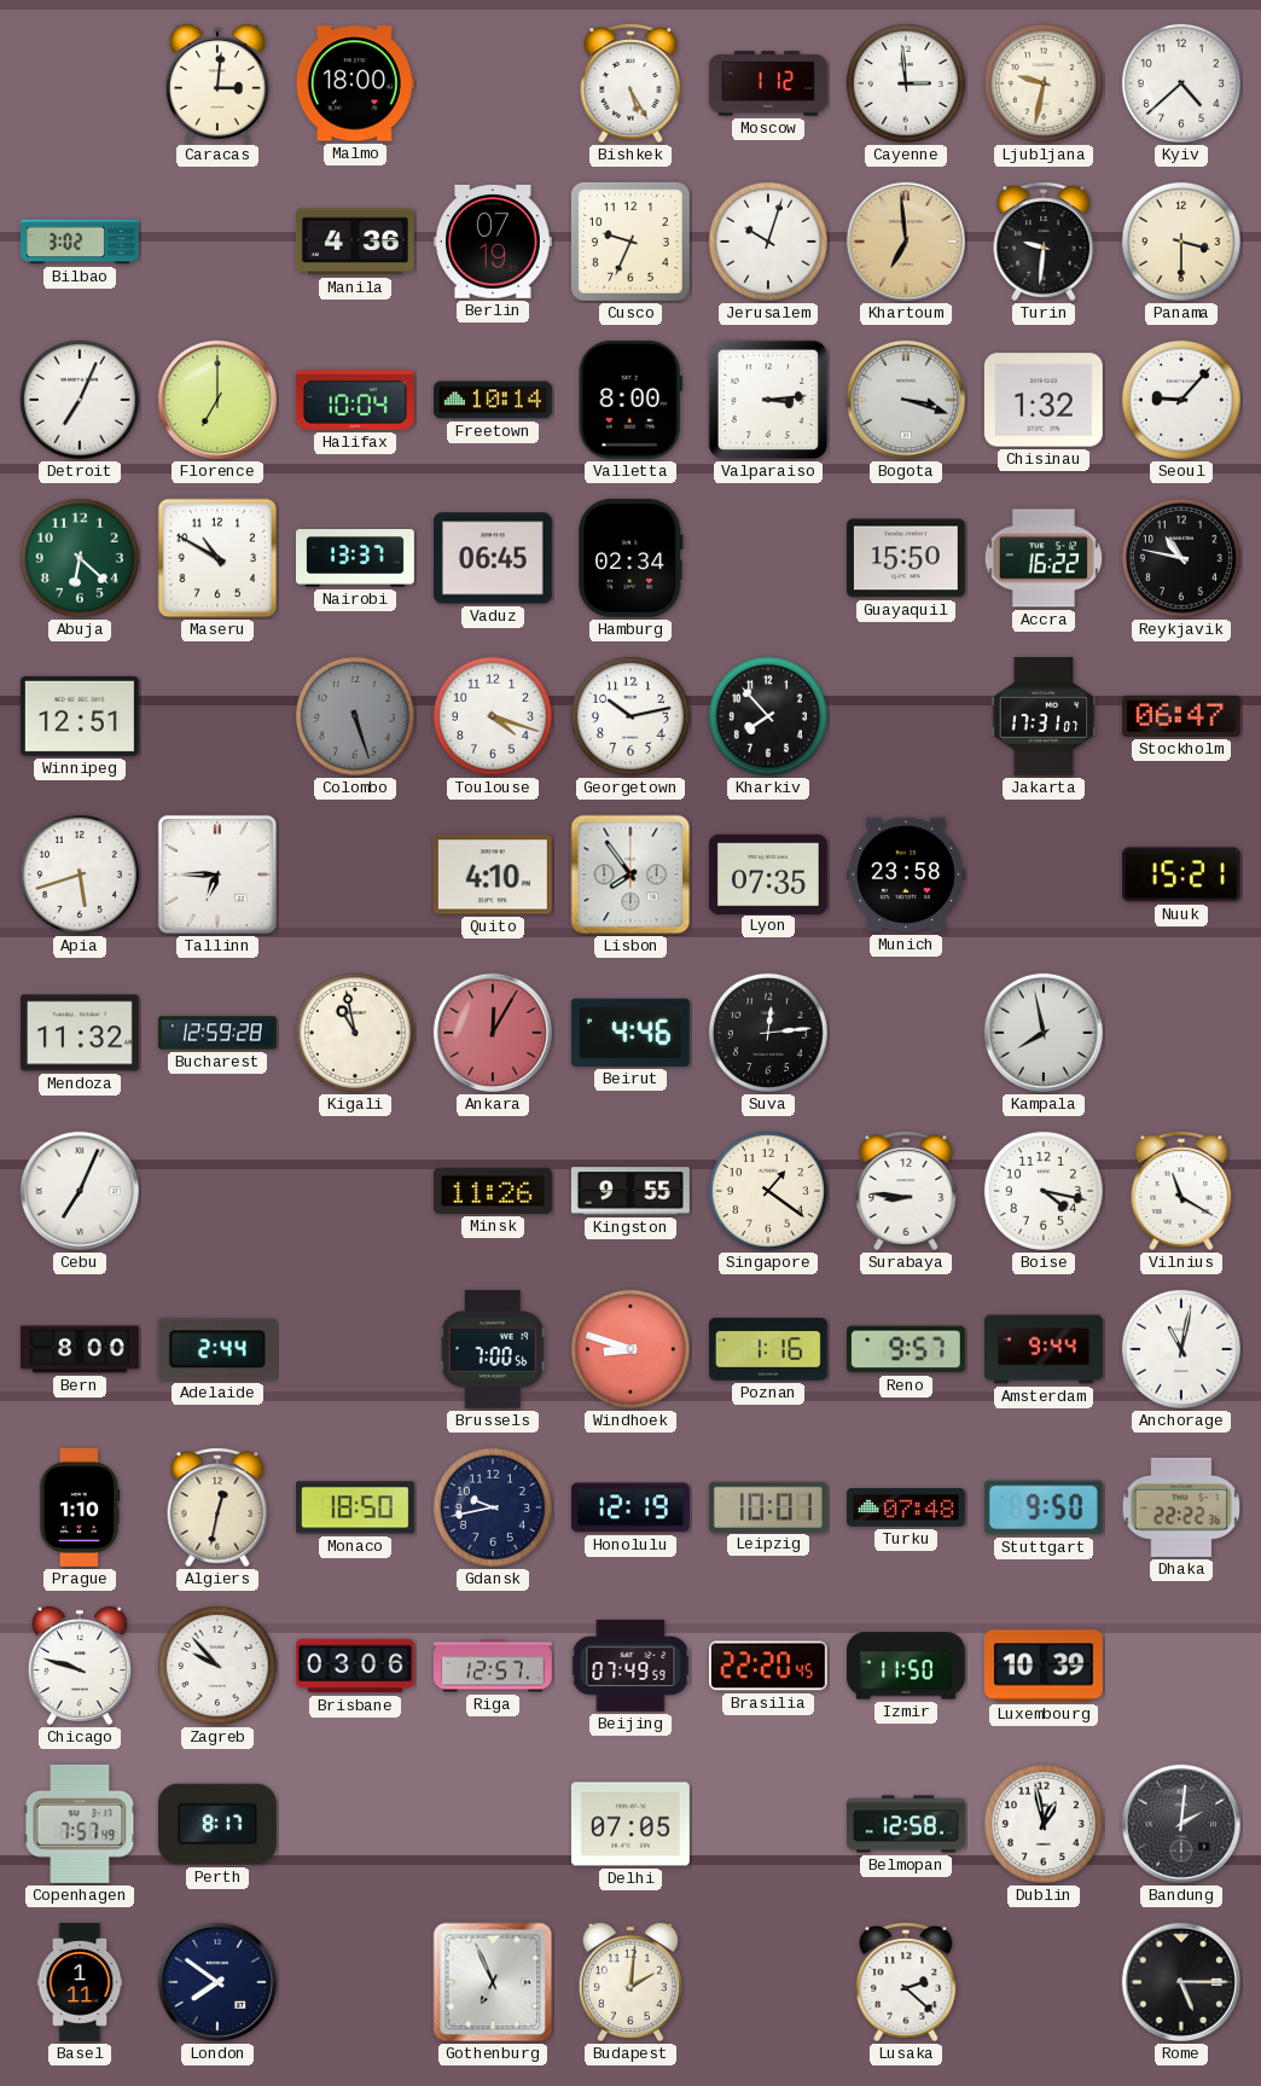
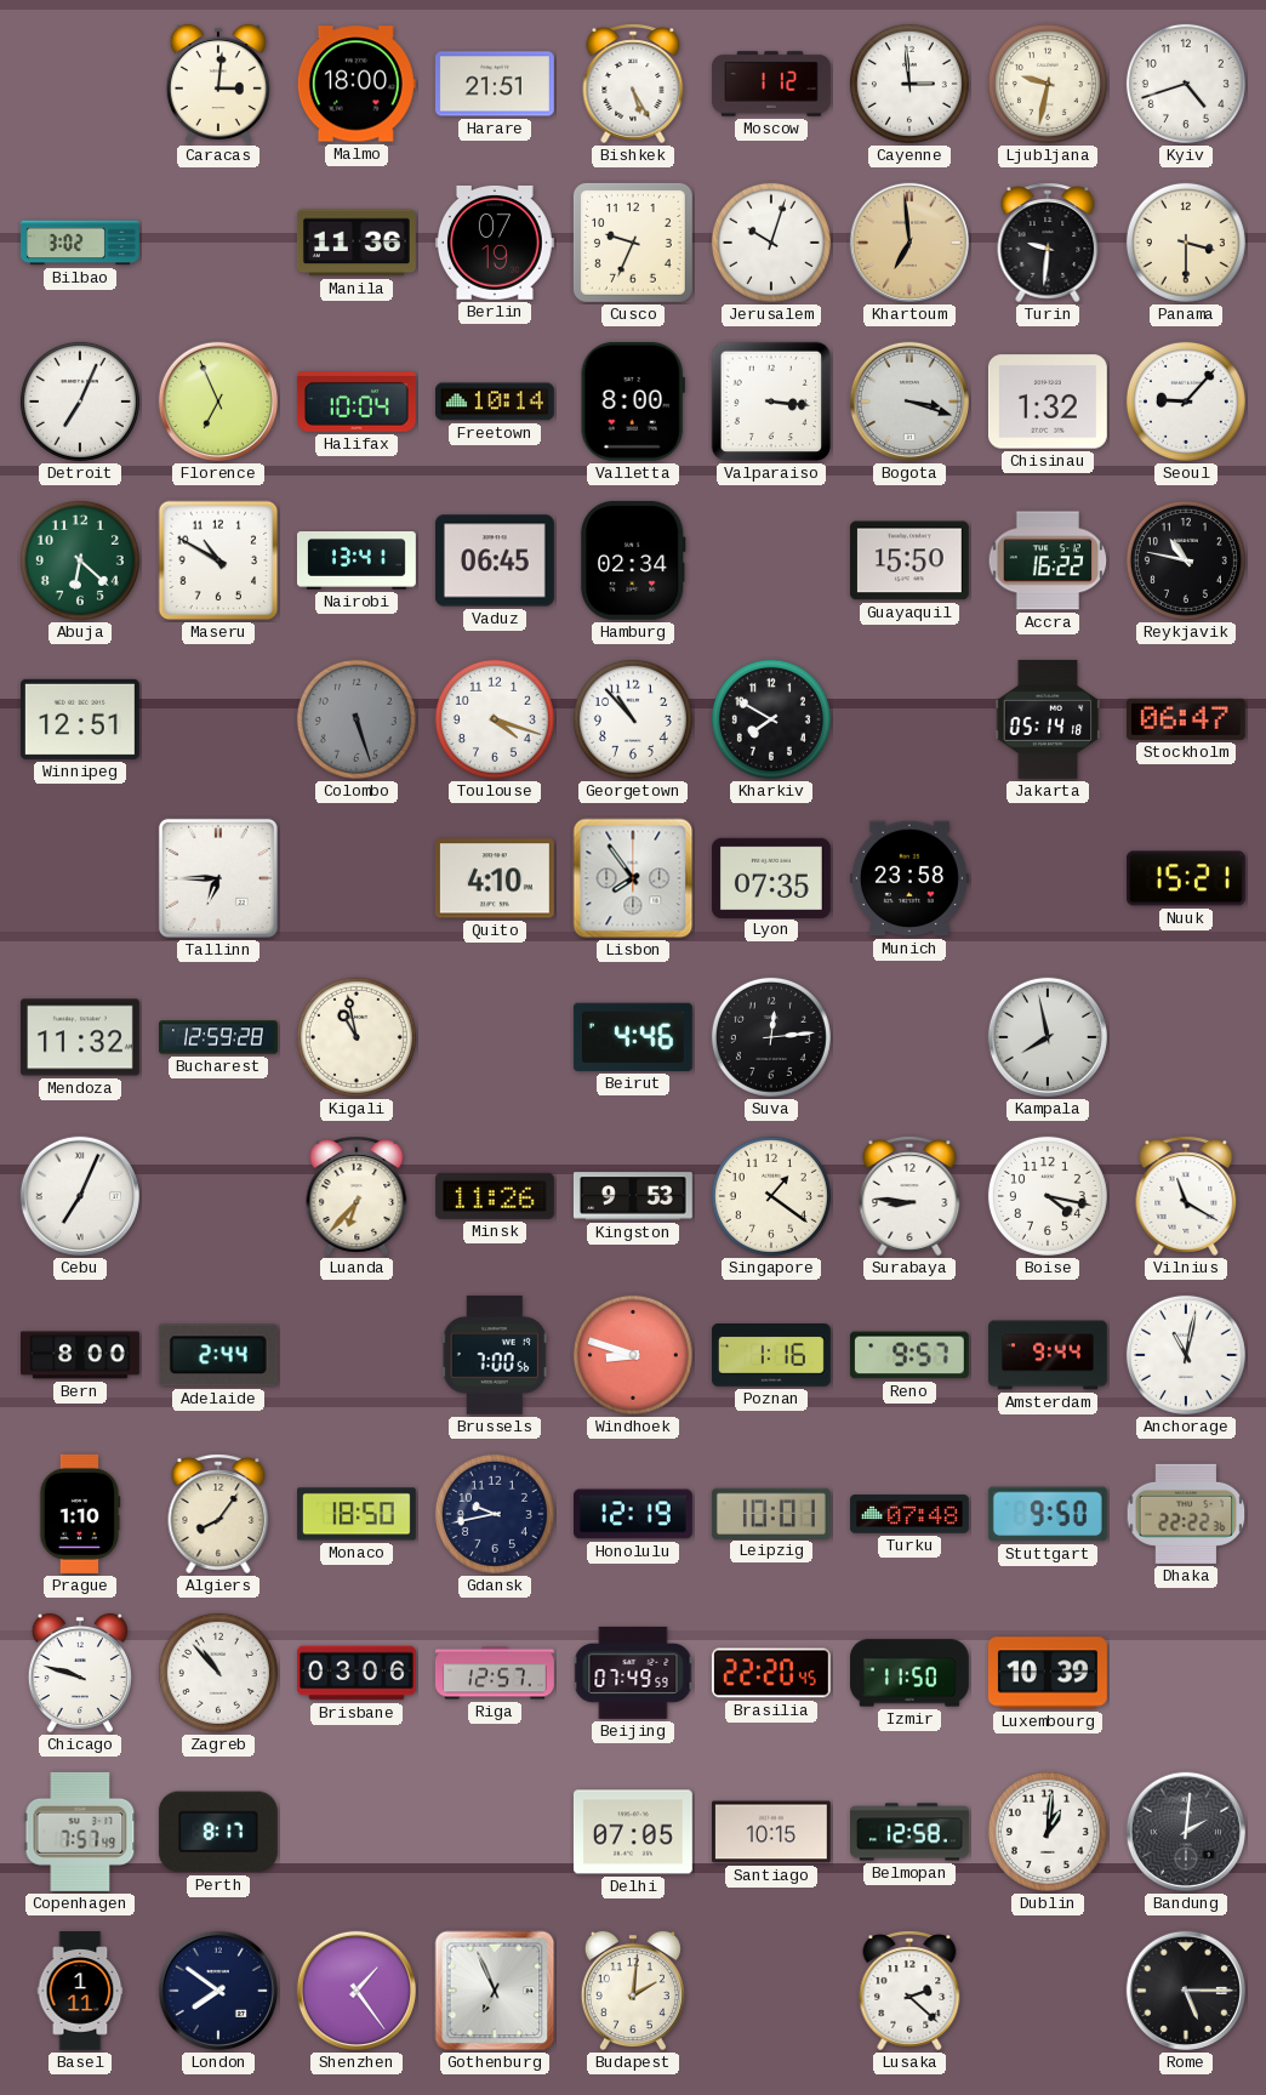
Harare: none -> 21:51
Kyiv: 4:38 -> 4:42
Manila: 4:36 -> 11:36
Florence: 7:00 -> 6:56
Valparaiso: 3:14 -> 3:16
Nairobi: 13:37 -> 13:41
Georgetown: 10:13 -> 10:53
Kharkiv: 7:53 -> 7:50
Jakarta: 17:31 -> 05:14
Apia: 5:42 -> none
Ankara: 12:05 -> none
Luanda: none -> 6:37
Kingston: 9:55 -> 9:53
Algiers: 12:32 -> 8:06
Zagreb: 9:53 -> 10:53
Santiago: none -> 10:15
Dublin: 12:58 -> 1:01
Shenzhen: none -> 1:24
